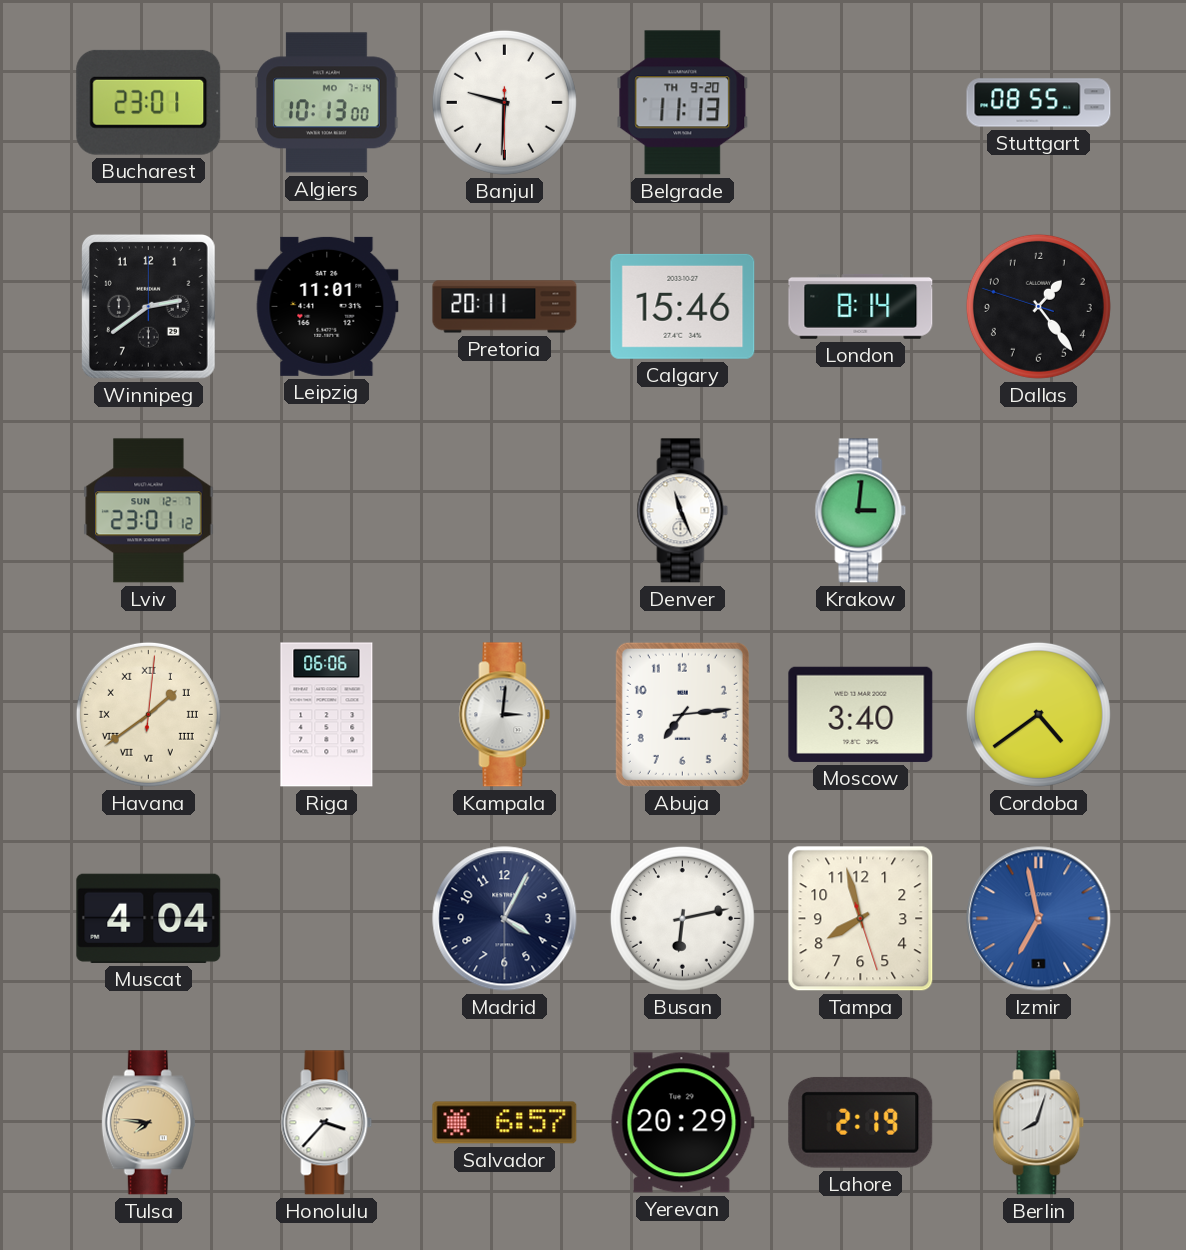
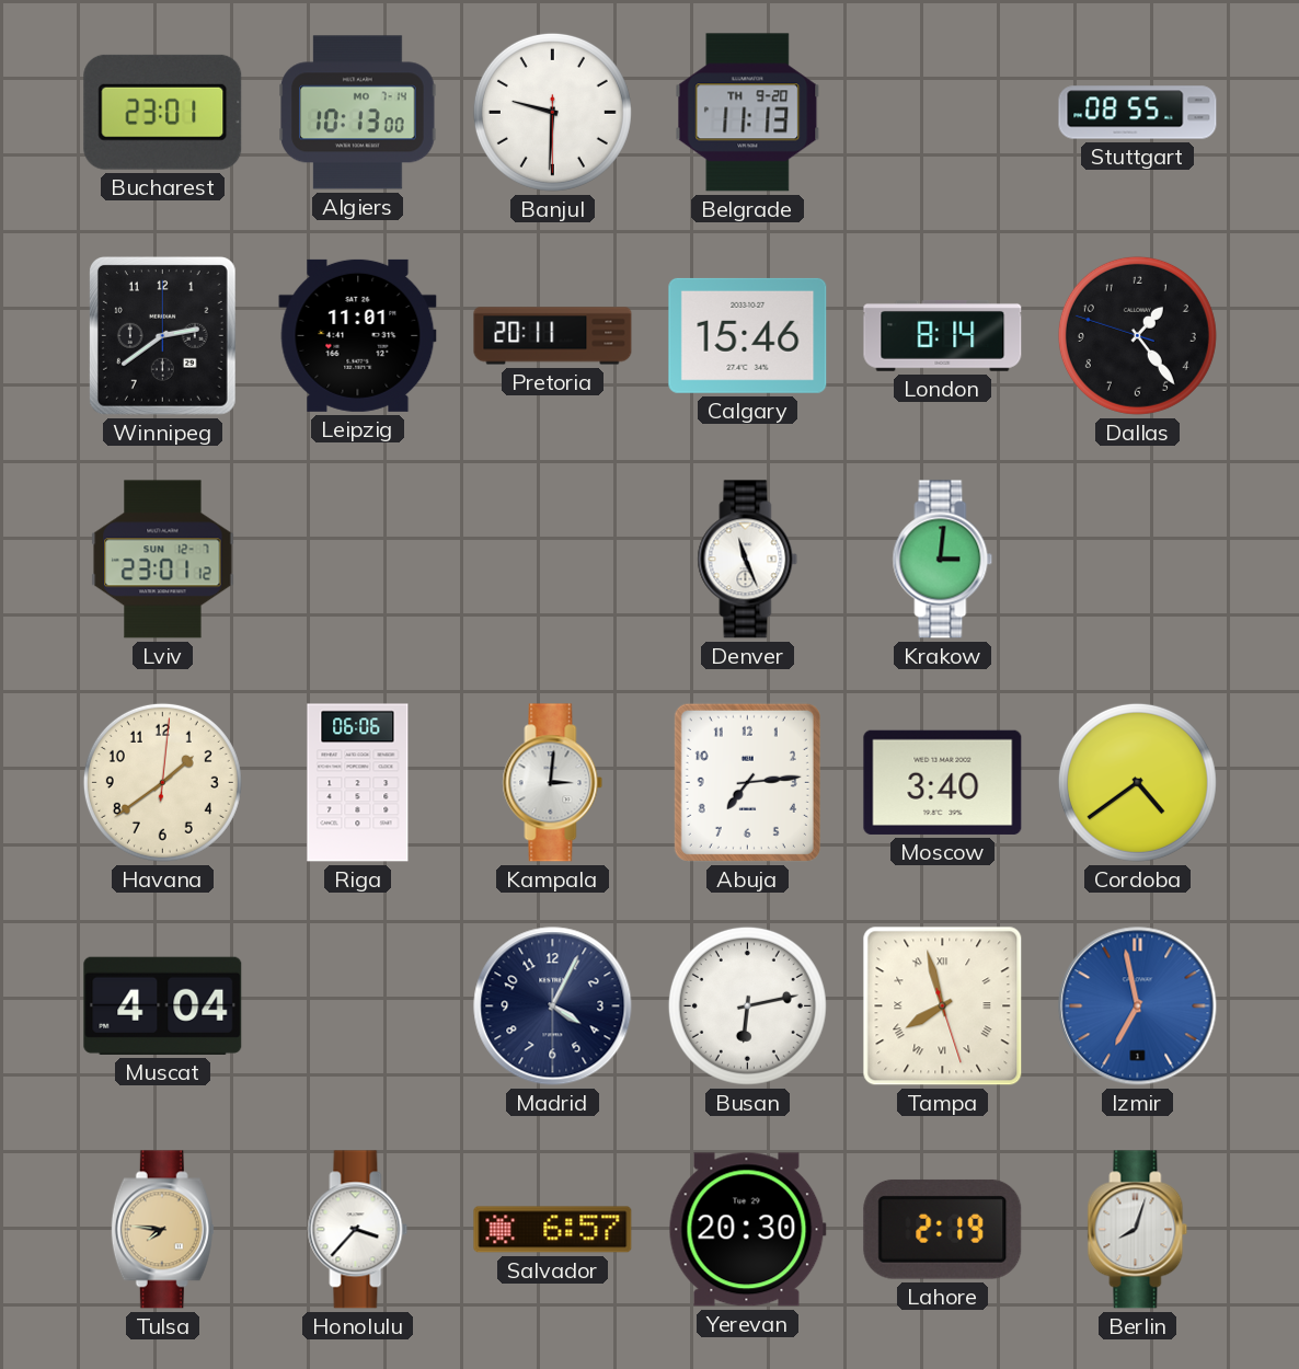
Havana numerals: Roman -> Arabic
Tampa numerals: Arabic -> Roman
Yerevan: 20:29 -> 20:30
